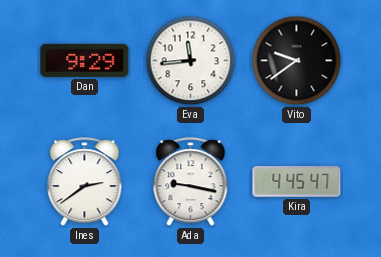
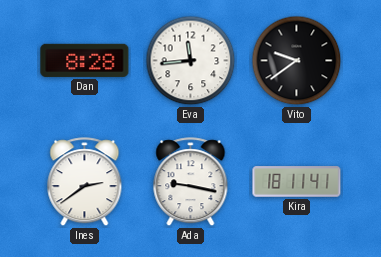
Dan: 9:29 -> 8:28
Kira: 4:45 -> 18:11
